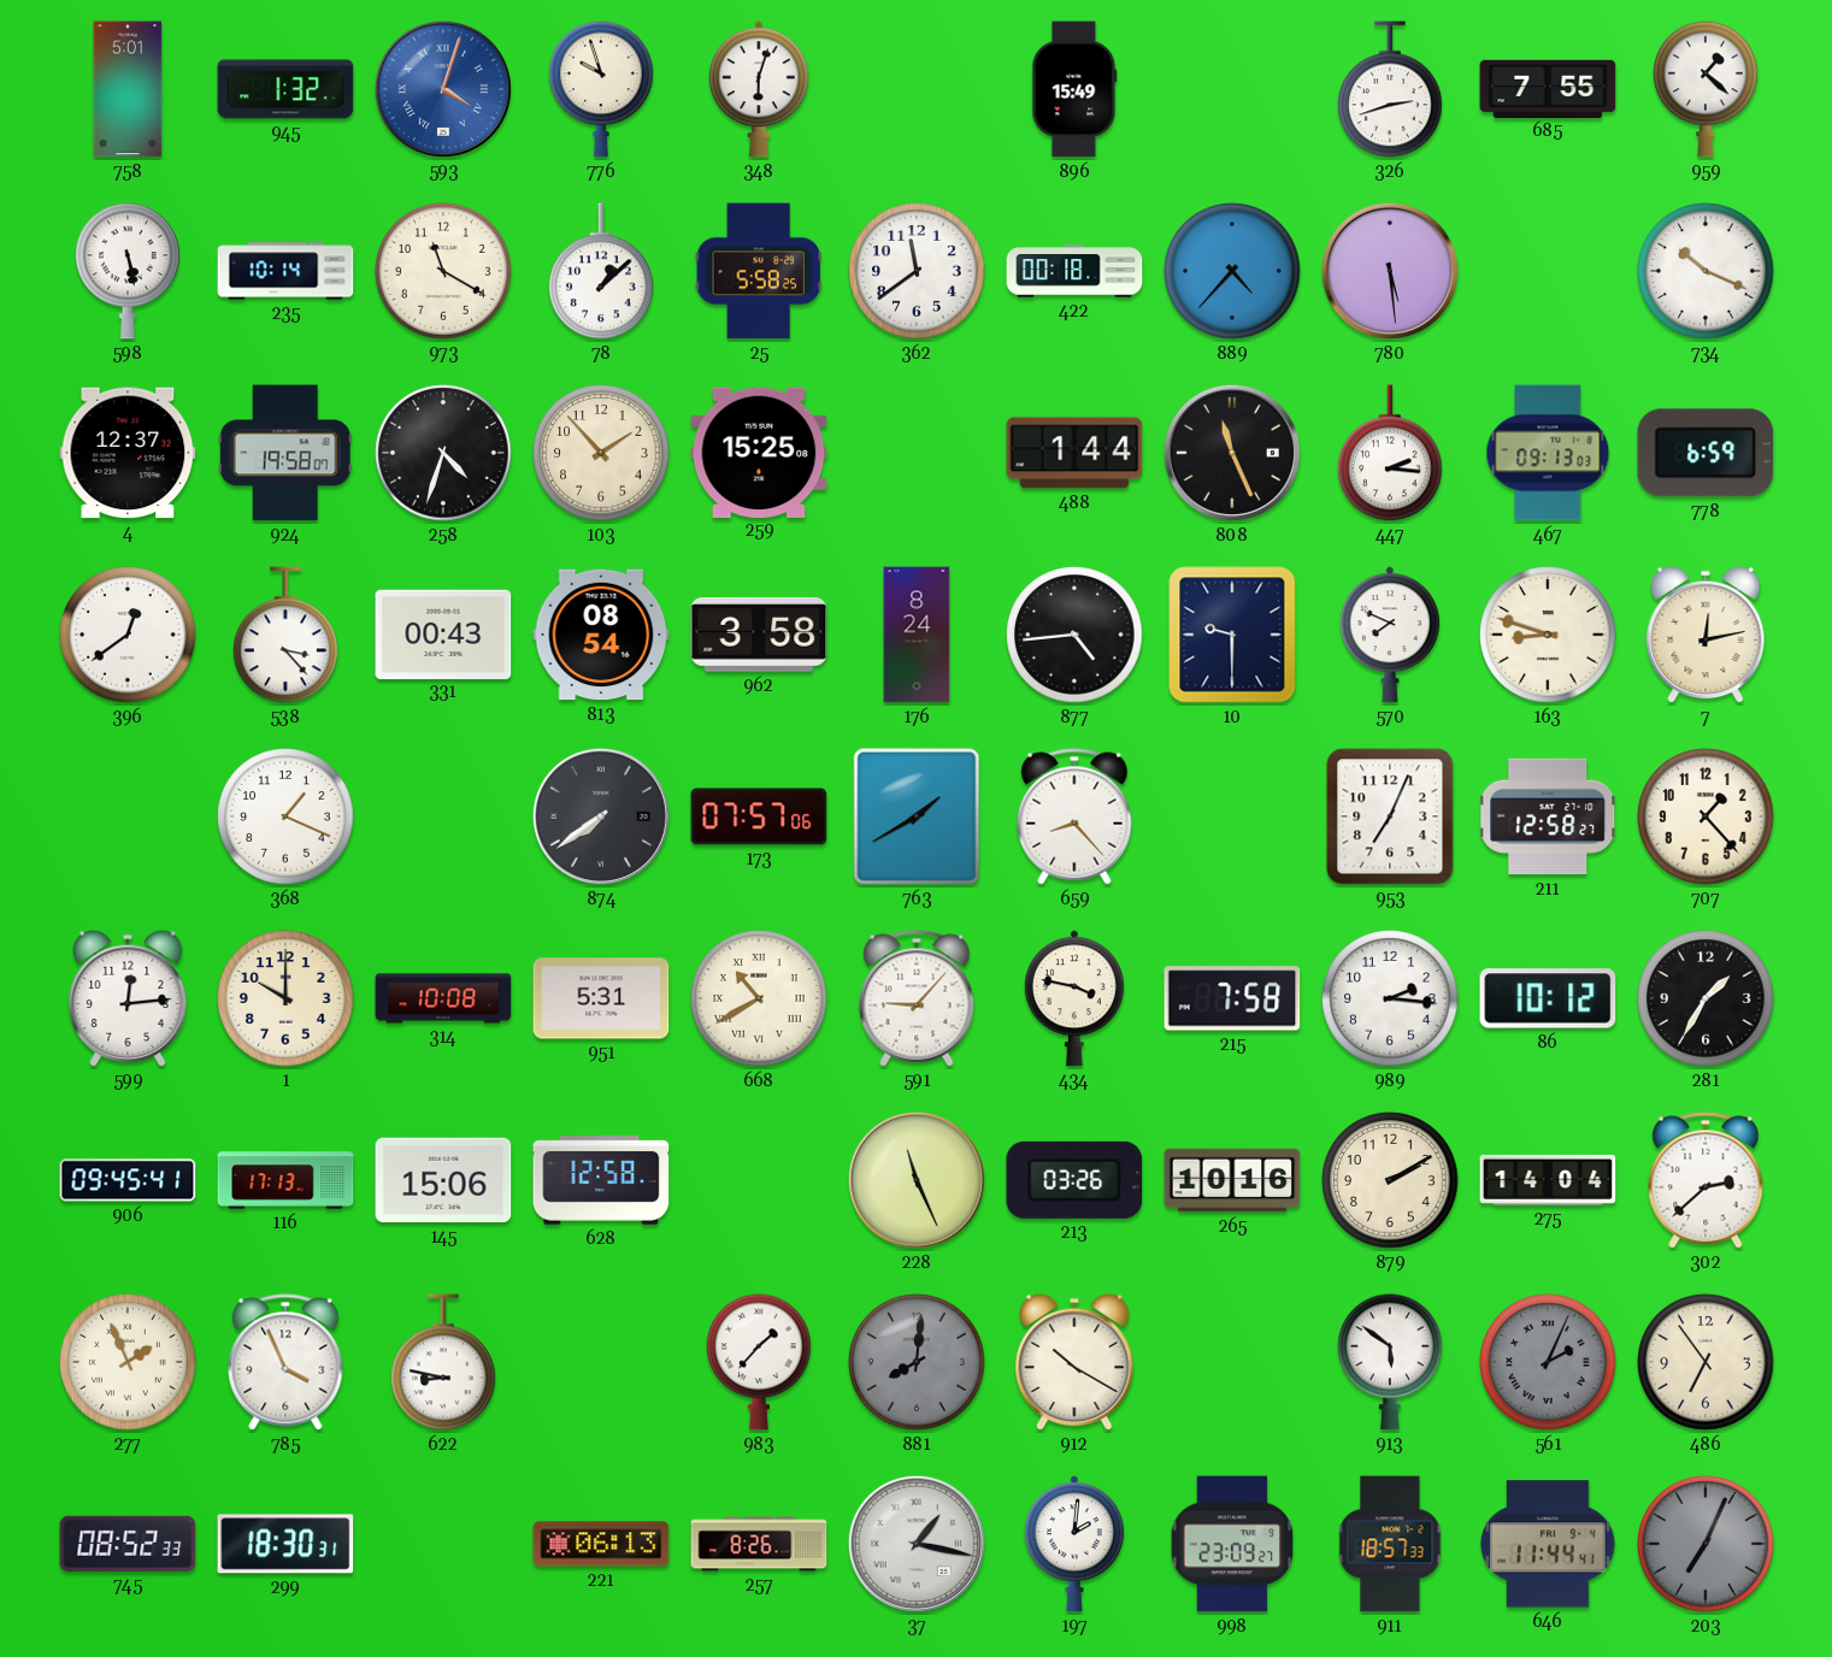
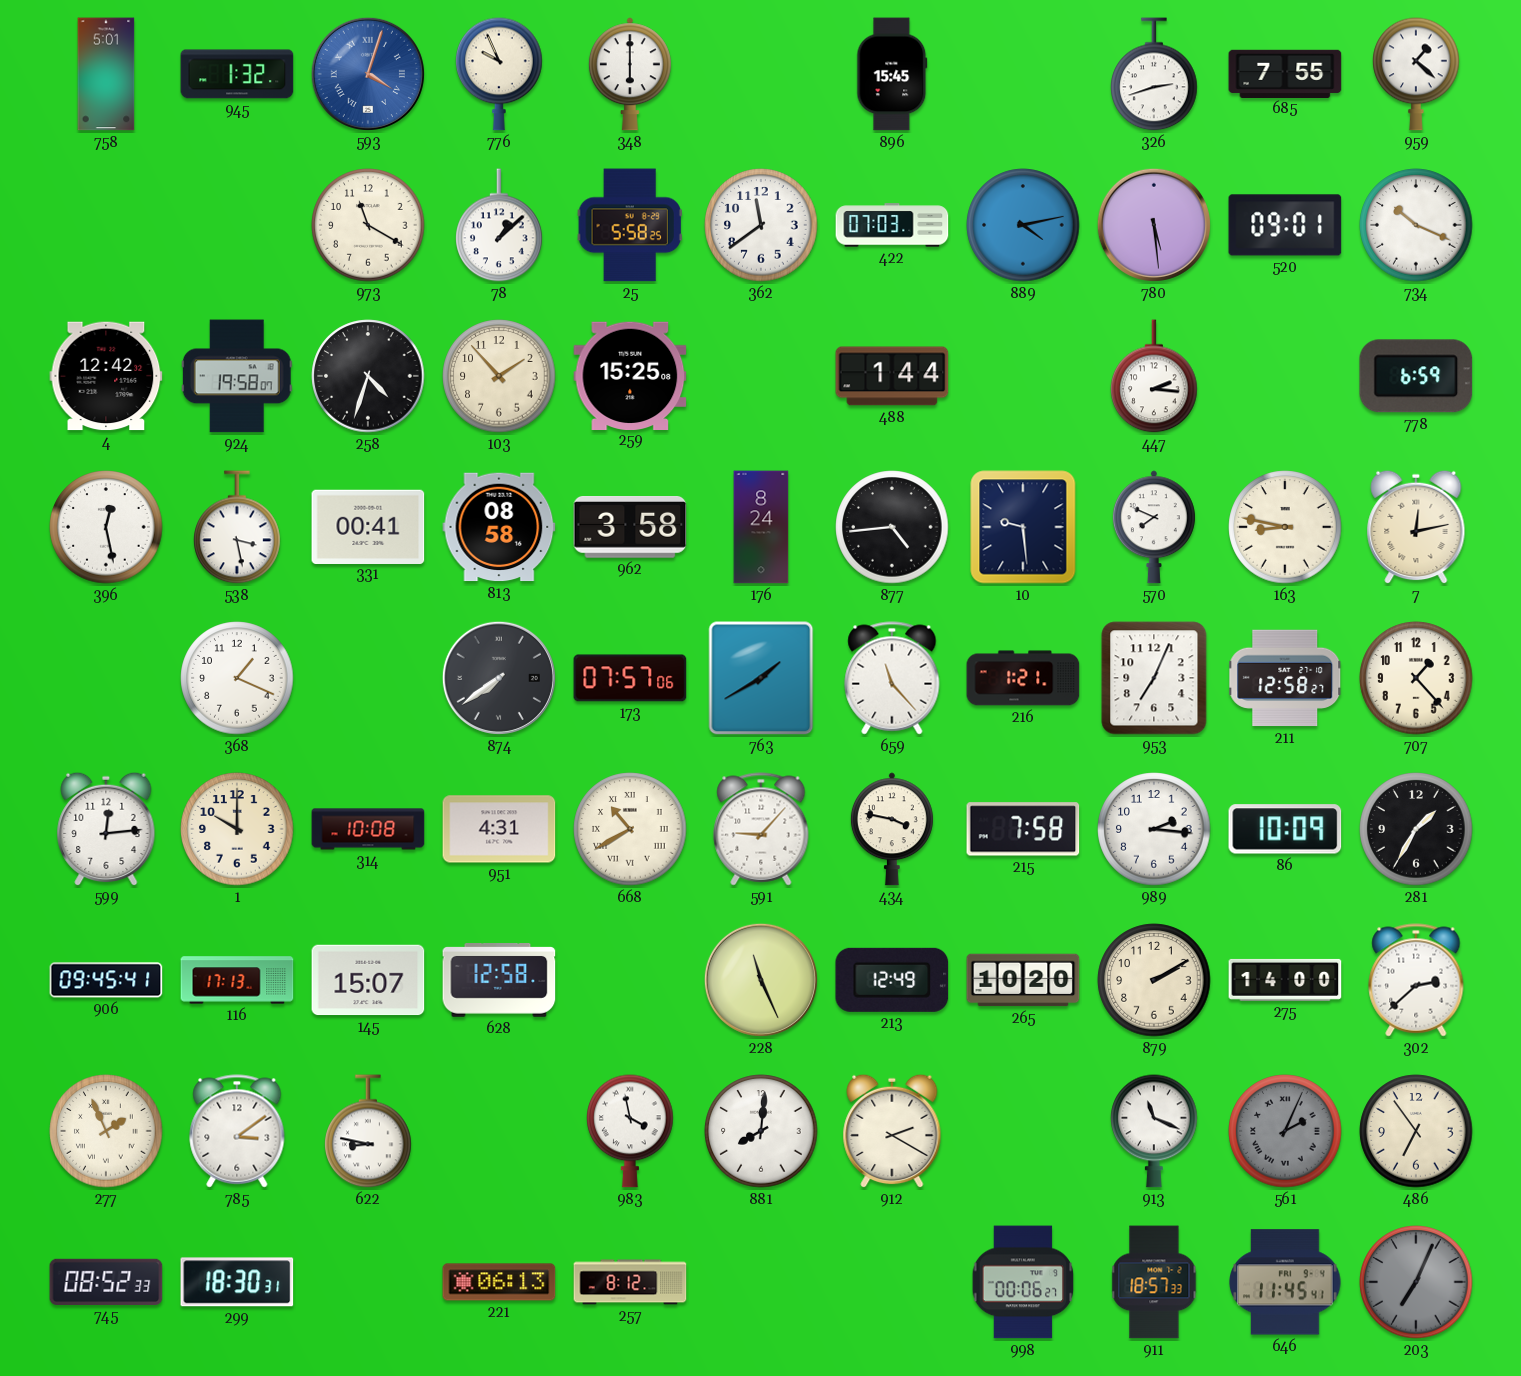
776: 9:57 -> 9:56
348: 6:03 -> 6:00
896: 15:49 -> 15:45
598: 5:28 -> none
235: 10:14 -> none
422: 00:18 -> 07:03
889: 4:37 -> 4:13
520: none -> 09:01
4: 12:37 -> 12:42
808: 11:26 -> none
467: 09:13 -> none
396: 12:39 -> 12:28
538: 3:23 -> 3:28
331: 00:43 -> 00:41
813: 08:54 -> 08:58
10: 9:30 -> 9:29
163: 8:48 -> 8:47
659: 8:23 -> 11:23
216: none -> 1:21
951: 5:31 -> 4:31
86: 10:12 -> 10:09
145: 15:06 -> 15:07
213: 03:26 -> 12:49
265: 10:16 -> 10:20
275: 14:04 -> 14:00
785: 3:56 -> 3:09
983: 1:37 -> 3:58
881 dial: grey -> white
912: 10:20 -> 2:20
913: 5:51 -> 11:19
257: 8:26 -> 8:12
37: 1:17 -> none
197: 2:01 -> none
998: 23:09 -> 00:06
646: 11:44 -> 11:45
